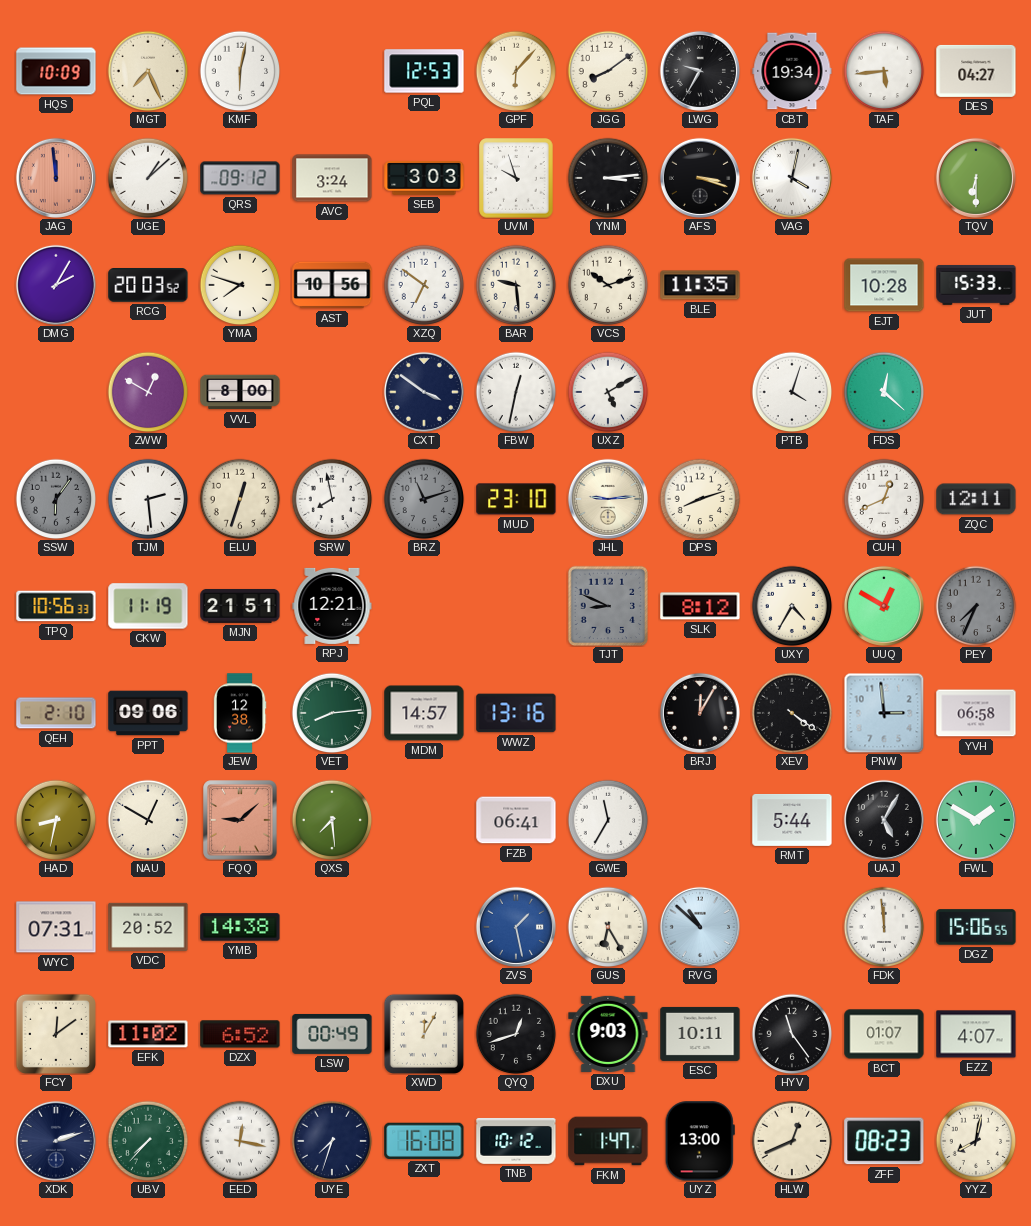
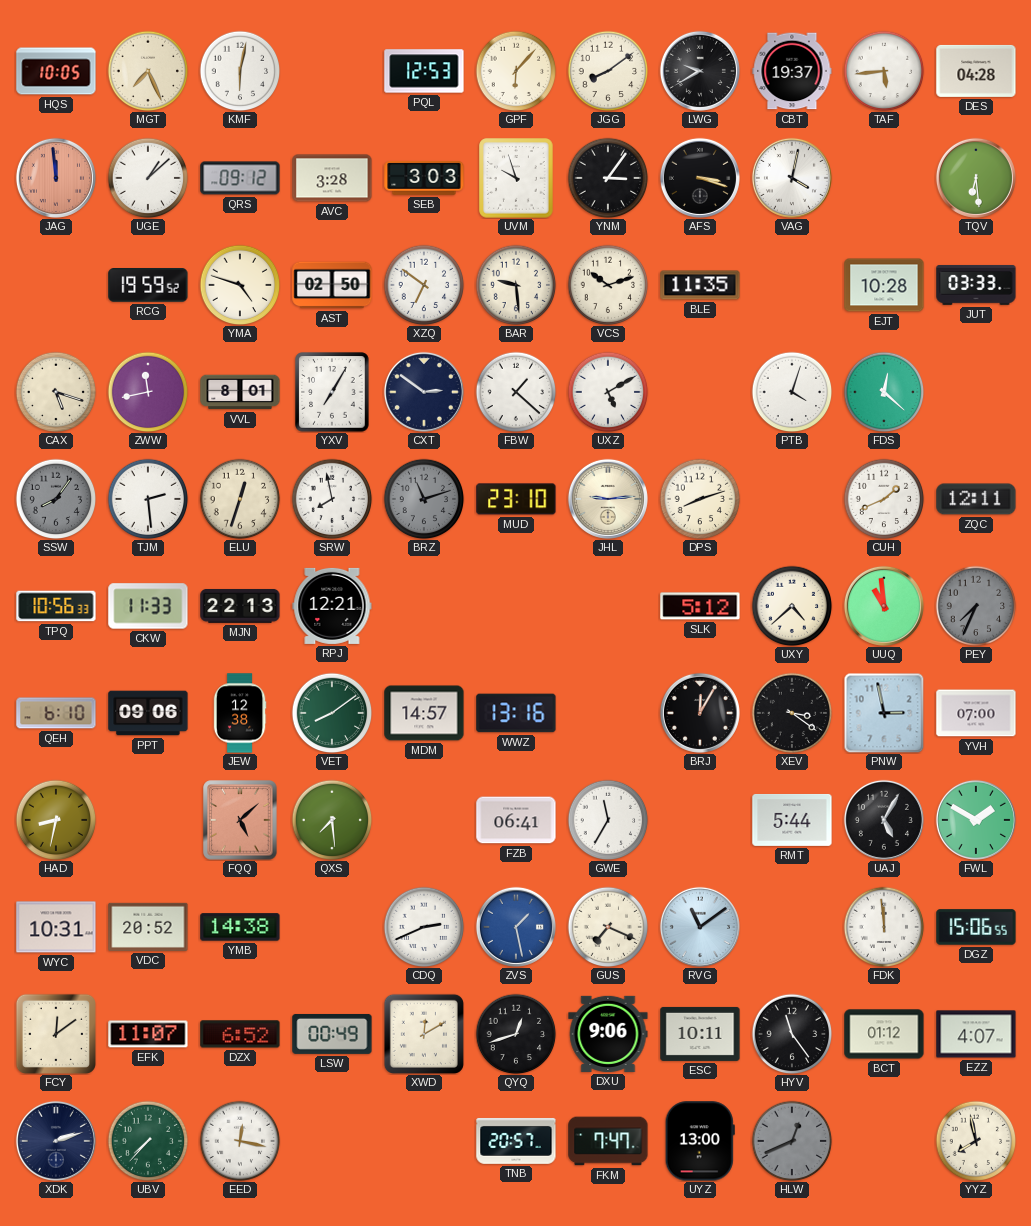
HQS: 10:09 -> 10:05
LWG: 9:35 -> 9:40
CBT: 19:34 -> 19:37
DES: 04:27 -> 04:28
AVC: 3:24 -> 3:28
YNM: 3:14 -> 3:06
TQV: 6:30 -> 6:29
DMG: 2:05 -> none
RCG: 20:03 -> 19:59
YMA: 7:48 -> 4:48
AST: 10:56 -> 02:50
JUT: 15:33 -> 03:33
CAX: none -> 5:18
ZWW: 12:50 -> 11:43
VVL: 8:00 -> 8:01
YXV: none -> 7:05
CXT: 3:51 -> 2:51
FBW: 12:32 -> 1:22
SSW: 6:06 -> 8:06
CUH: 12:41 -> 1:41
CKW: 11:19 -> 11:33
MJN: 21:51 -> 22:13
TJT: 8:49 -> none
SLK: 8:12 -> 5:12
UXY: 4:35 -> 4:38
UUQ: 12:50 -> 10:59
QEH: 2:10 -> 6:10
VET: 8:14 -> 8:09
XEV: 4:21 -> 3:21
PNW: 2:59 -> 2:58
YVH: 06:58 -> 07:00
NAU: 12:50 -> none
FQQ: 9:08 -> 5:08
WYC: 07:31 -> 10:31
CDQ: none -> 2:41
GUS: 6:25 -> 7:19
RVG: 10:52 -> 11:09
EFK: 11:02 -> 11:07
XWD: 12:05 -> 12:10
DXU: 9:03 -> 9:06
BCT: 01:07 -> 01:12
UYE: 7:33 -> none
ZXT: 16:08 -> none
TNB: 10:12 -> 20:57
FKM: 1:47 -> 7:47
HLW dial: cream -> grey
ZFF: 08:23 -> none
YYZ: 8:02 -> 7:58
